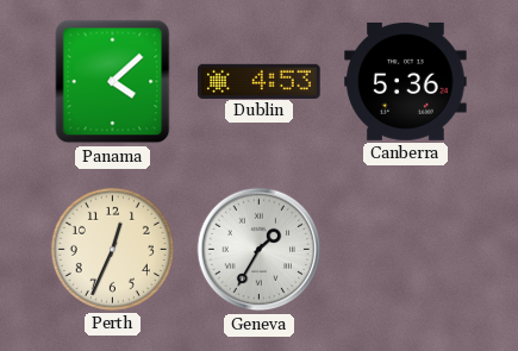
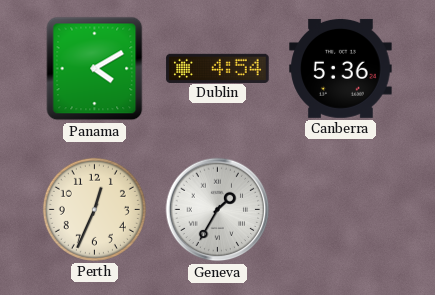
Panama: 4:08 -> 4:10
Dublin: 4:53 -> 4:54
